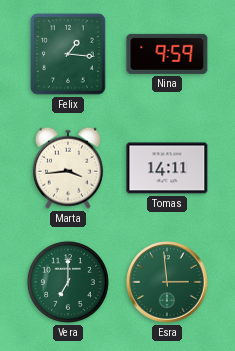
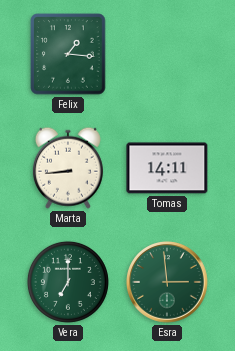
Nina: 9:59 -> none
Marta: 3:44 -> 8:44
